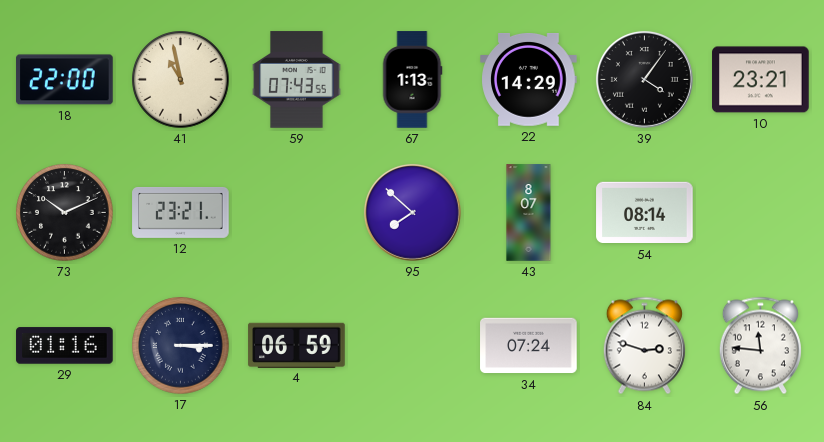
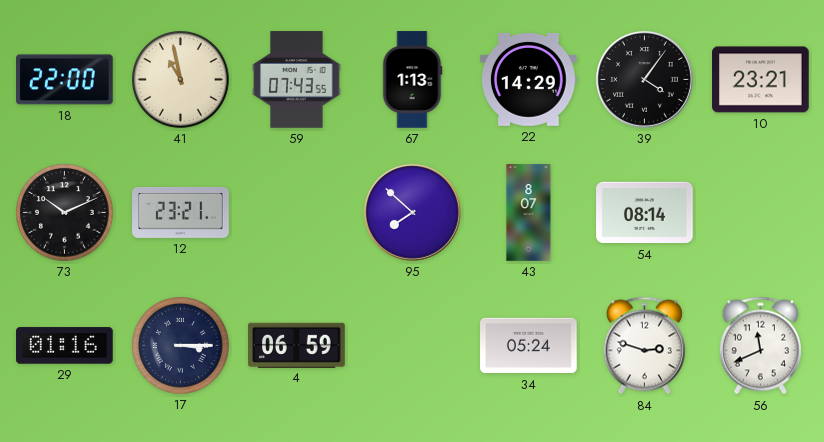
34: 07:24 -> 05:24
56: 11:46 -> 11:41
